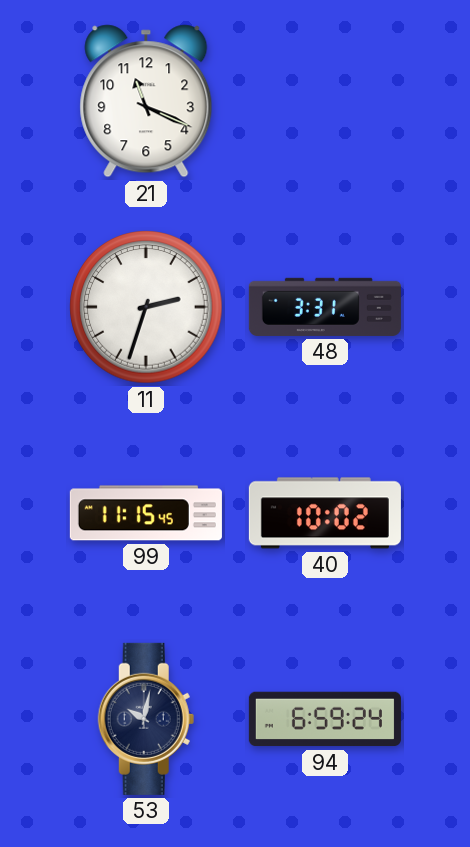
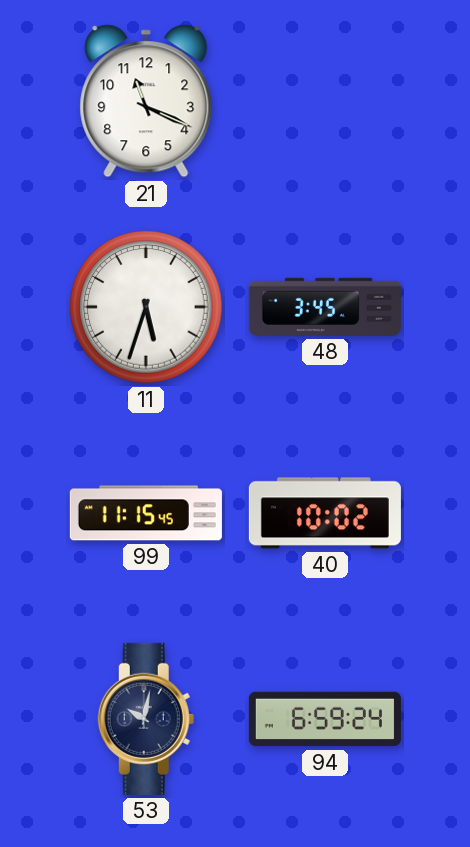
11: 2:33 -> 5:33
48: 3:31 -> 3:45
